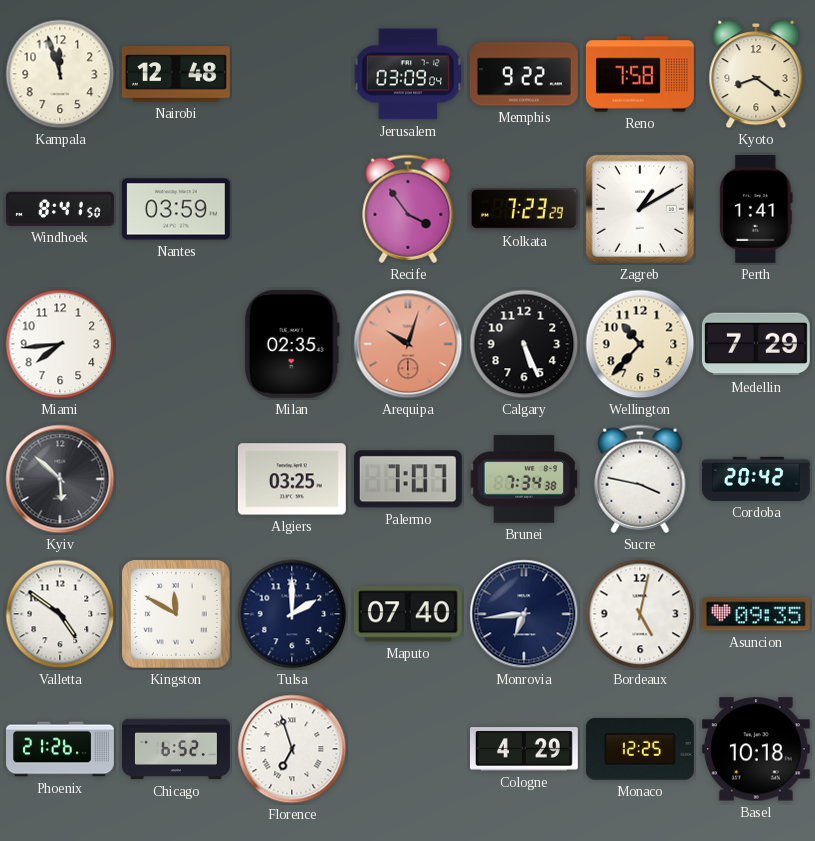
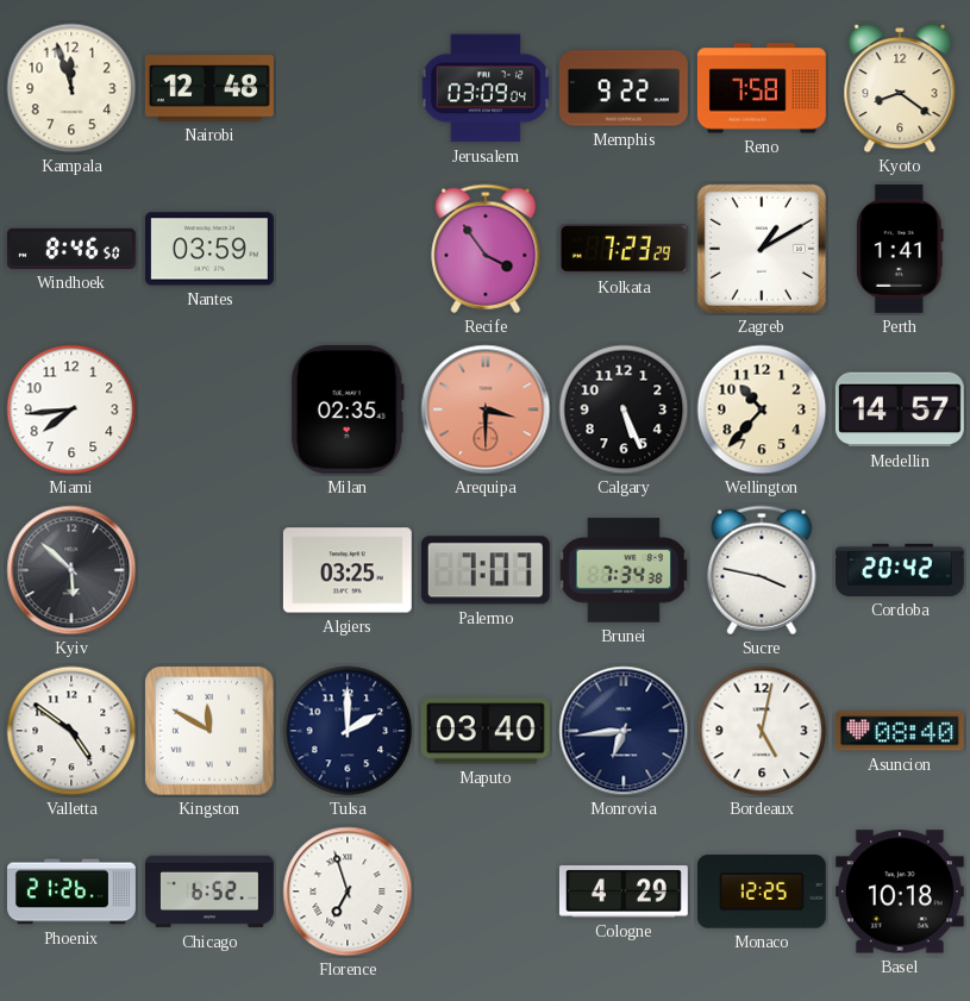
Windhoek: 8:41 -> 8:46
Arequipa: 10:03 -> 3:30
Medellin: 7:29 -> 14:57
Maputo: 07:40 -> 03:40
Asuncion: 09:35 -> 08:40
